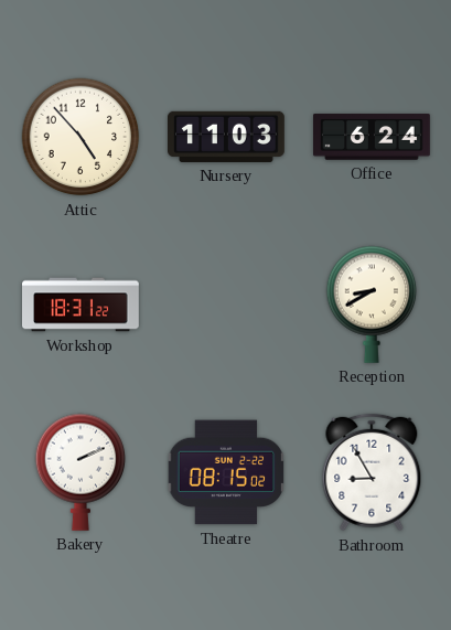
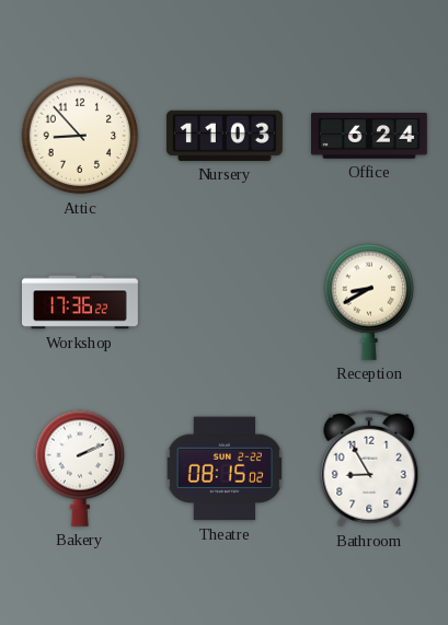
Attic: 4:53 -> 8:53
Workshop: 18:31 -> 17:36
